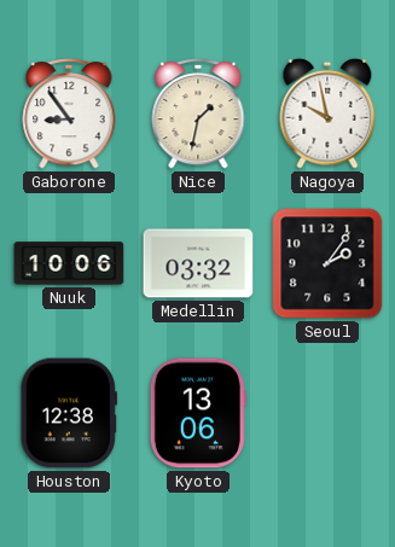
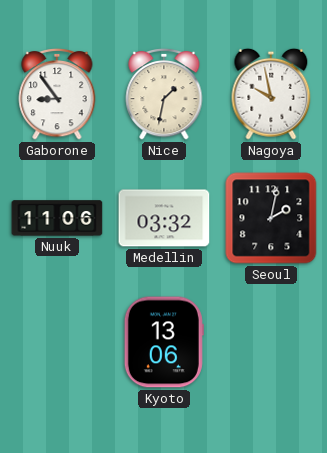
Nuuk: 10:06 -> 11:06
Seoul: 2:06 -> 2:02
Houston: 12:38 -> none
